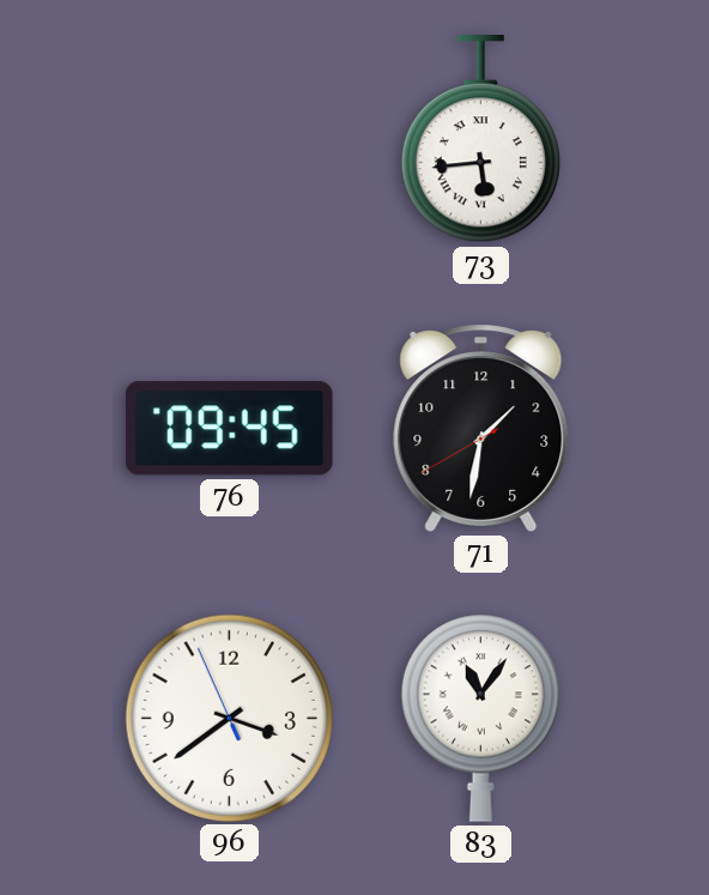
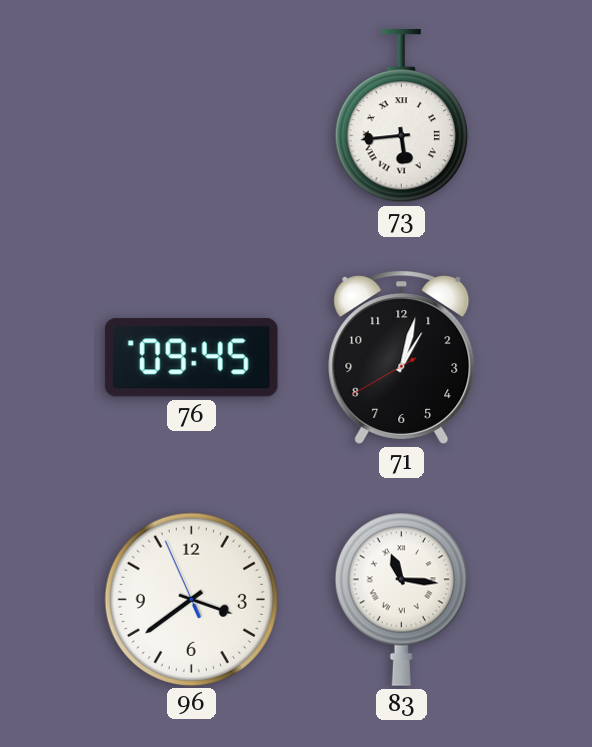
71: 1:31 -> 1:02
83: 11:06 -> 11:16
